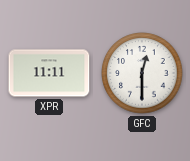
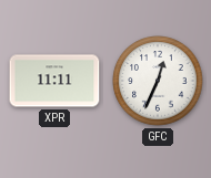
GFC: 12:30 -> 12:34
